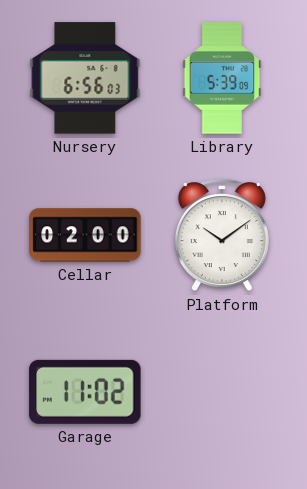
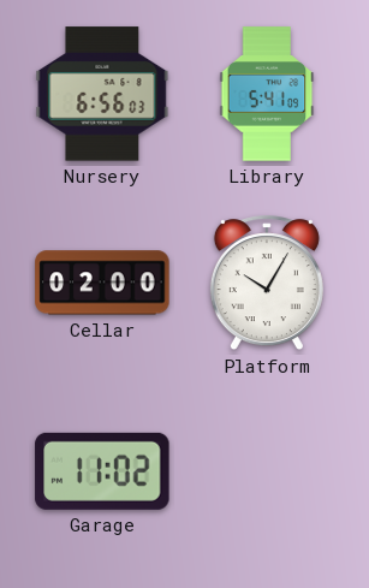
Library: 5:39 -> 5:41
Platform: 10:09 -> 10:05
